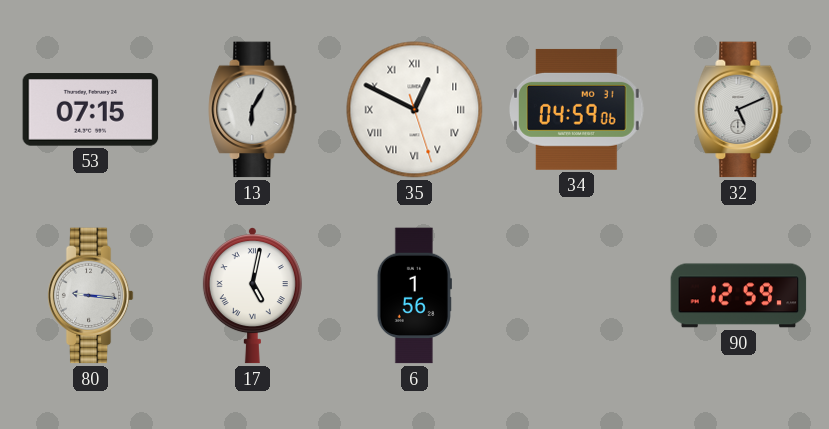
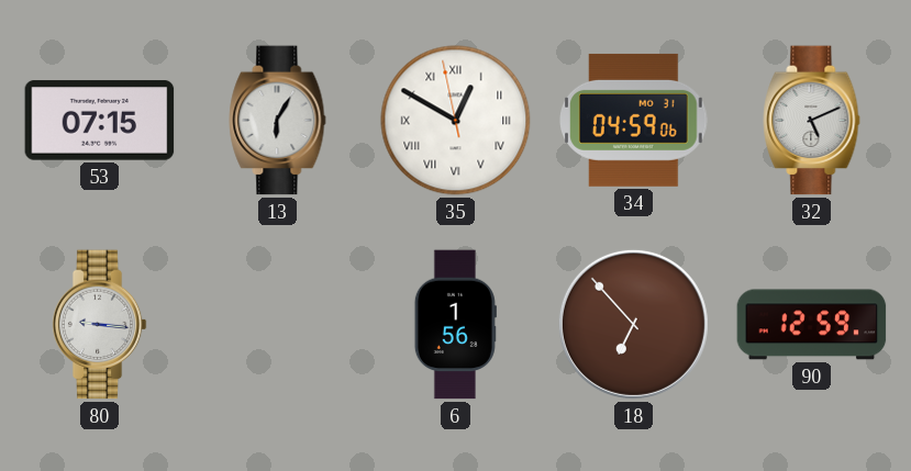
35: 12:49:27 -> 12:49:58
17: 5:02 -> none
18: none -> 6:53
